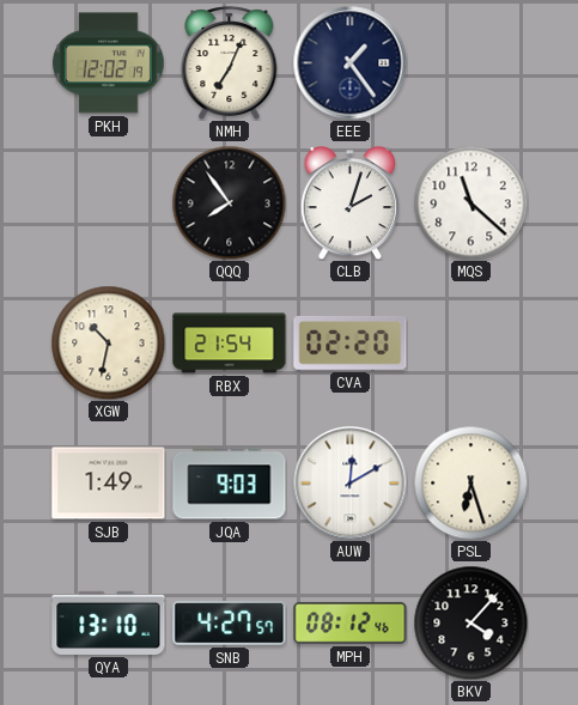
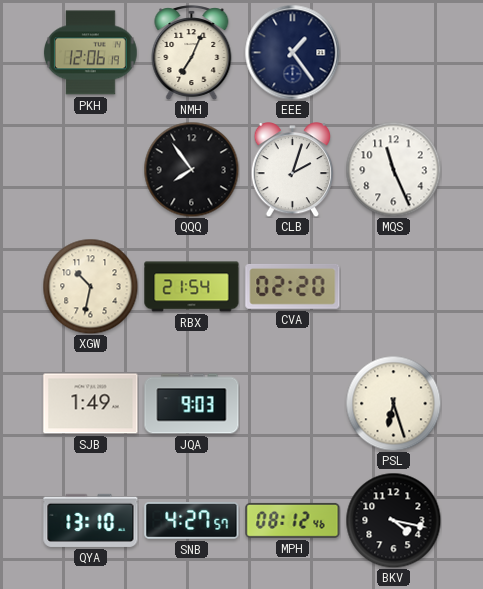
PKH: 12:02 -> 12:06
MQS: 11:22 -> 11:26
AUW: 12:10 -> none
BKV: 4:07 -> 4:17
